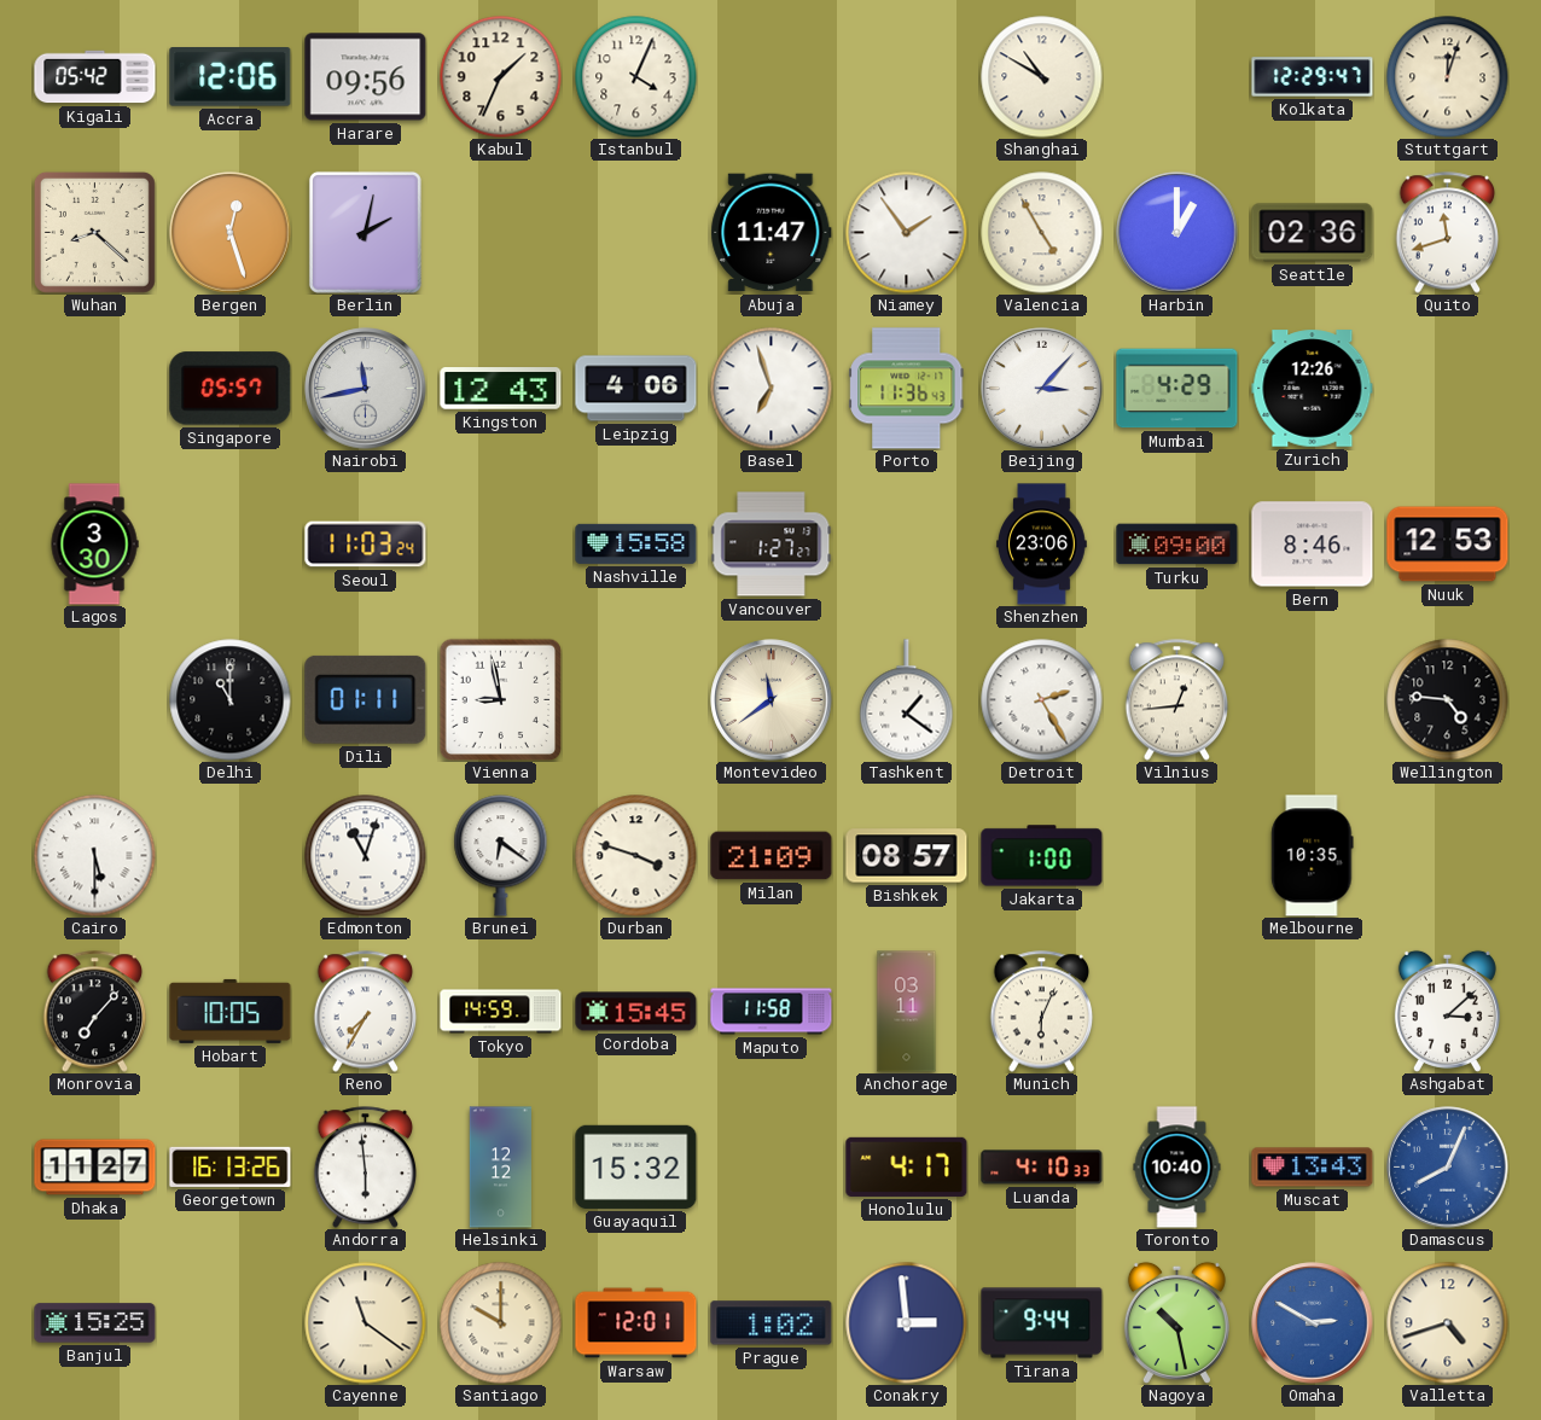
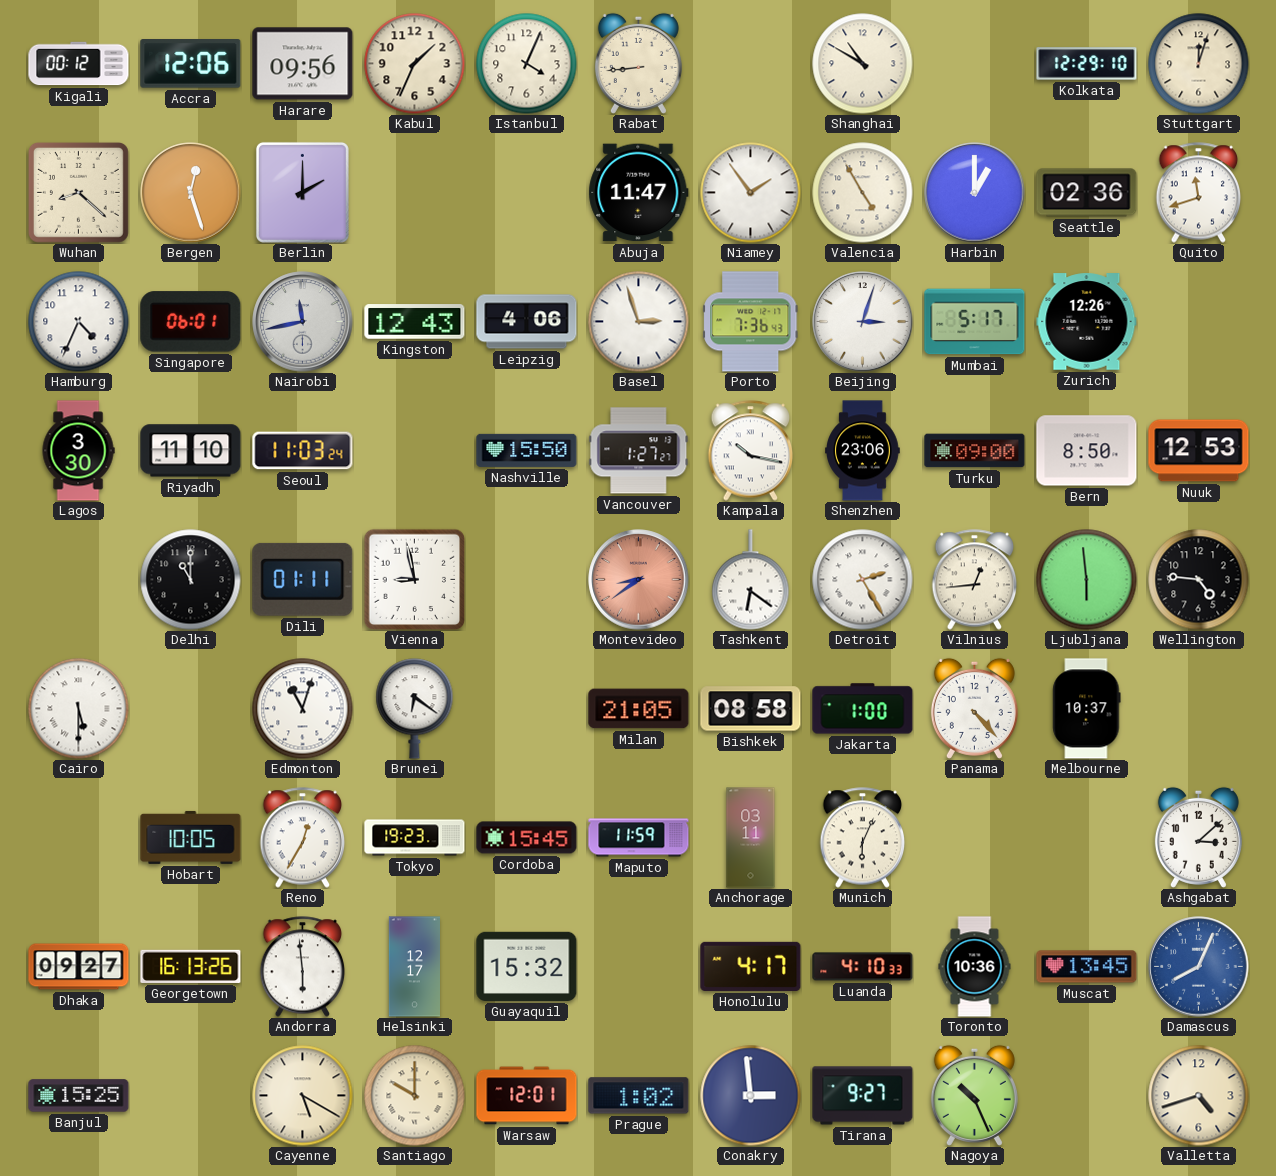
Kigali: 05:42 -> 00:12
Rabat: none -> 8:44
Kolkata: 12:29:47 -> 12:29:10
Berlin: 2:02 -> 2:00
Hamburg: none -> 4:34
Singapore: 05:57 -> 06:01
Basel: 6:57 -> 2:57
Porto: 11:36 -> 7:36
Beijing: 3:07 -> 3:03
Mumbai: 4:29 -> 5:17
Riyadh: none -> 11:10
Nashville: 15:58 -> 15:50
Kampala: none -> 10:17
Bern: 8:46 -> 8:50
Montevideo: 11:39 -> 8:39
Montevideo dial: cream -> salmon
Tashkent: 1:21 -> 6:21
Ljubljana: none -> 5:59
Durban: 3:48 -> none
Milan: 21:09 -> 21:05
Bishkek: 08:57 -> 08:58
Panama: none -> 4:23
Melbourne: 10:35 -> 10:37
Monrovia: 7:07 -> none
Reno: 7:35 -> 12:35
Tokyo: 14:59 -> 19:23
Maputo: 11:58 -> 11:59
Dhaka: 11:27 -> 09:27
Helsinki: 12:12 -> 12:17
Toronto: 10:40 -> 10:36
Muscat: 13:43 -> 13:45
Cayenne: 11:21 -> 5:20
Tirana: 9:44 -> 9:27
Nagoya: 10:28 -> 10:26
Omaha: 2:50 -> none
